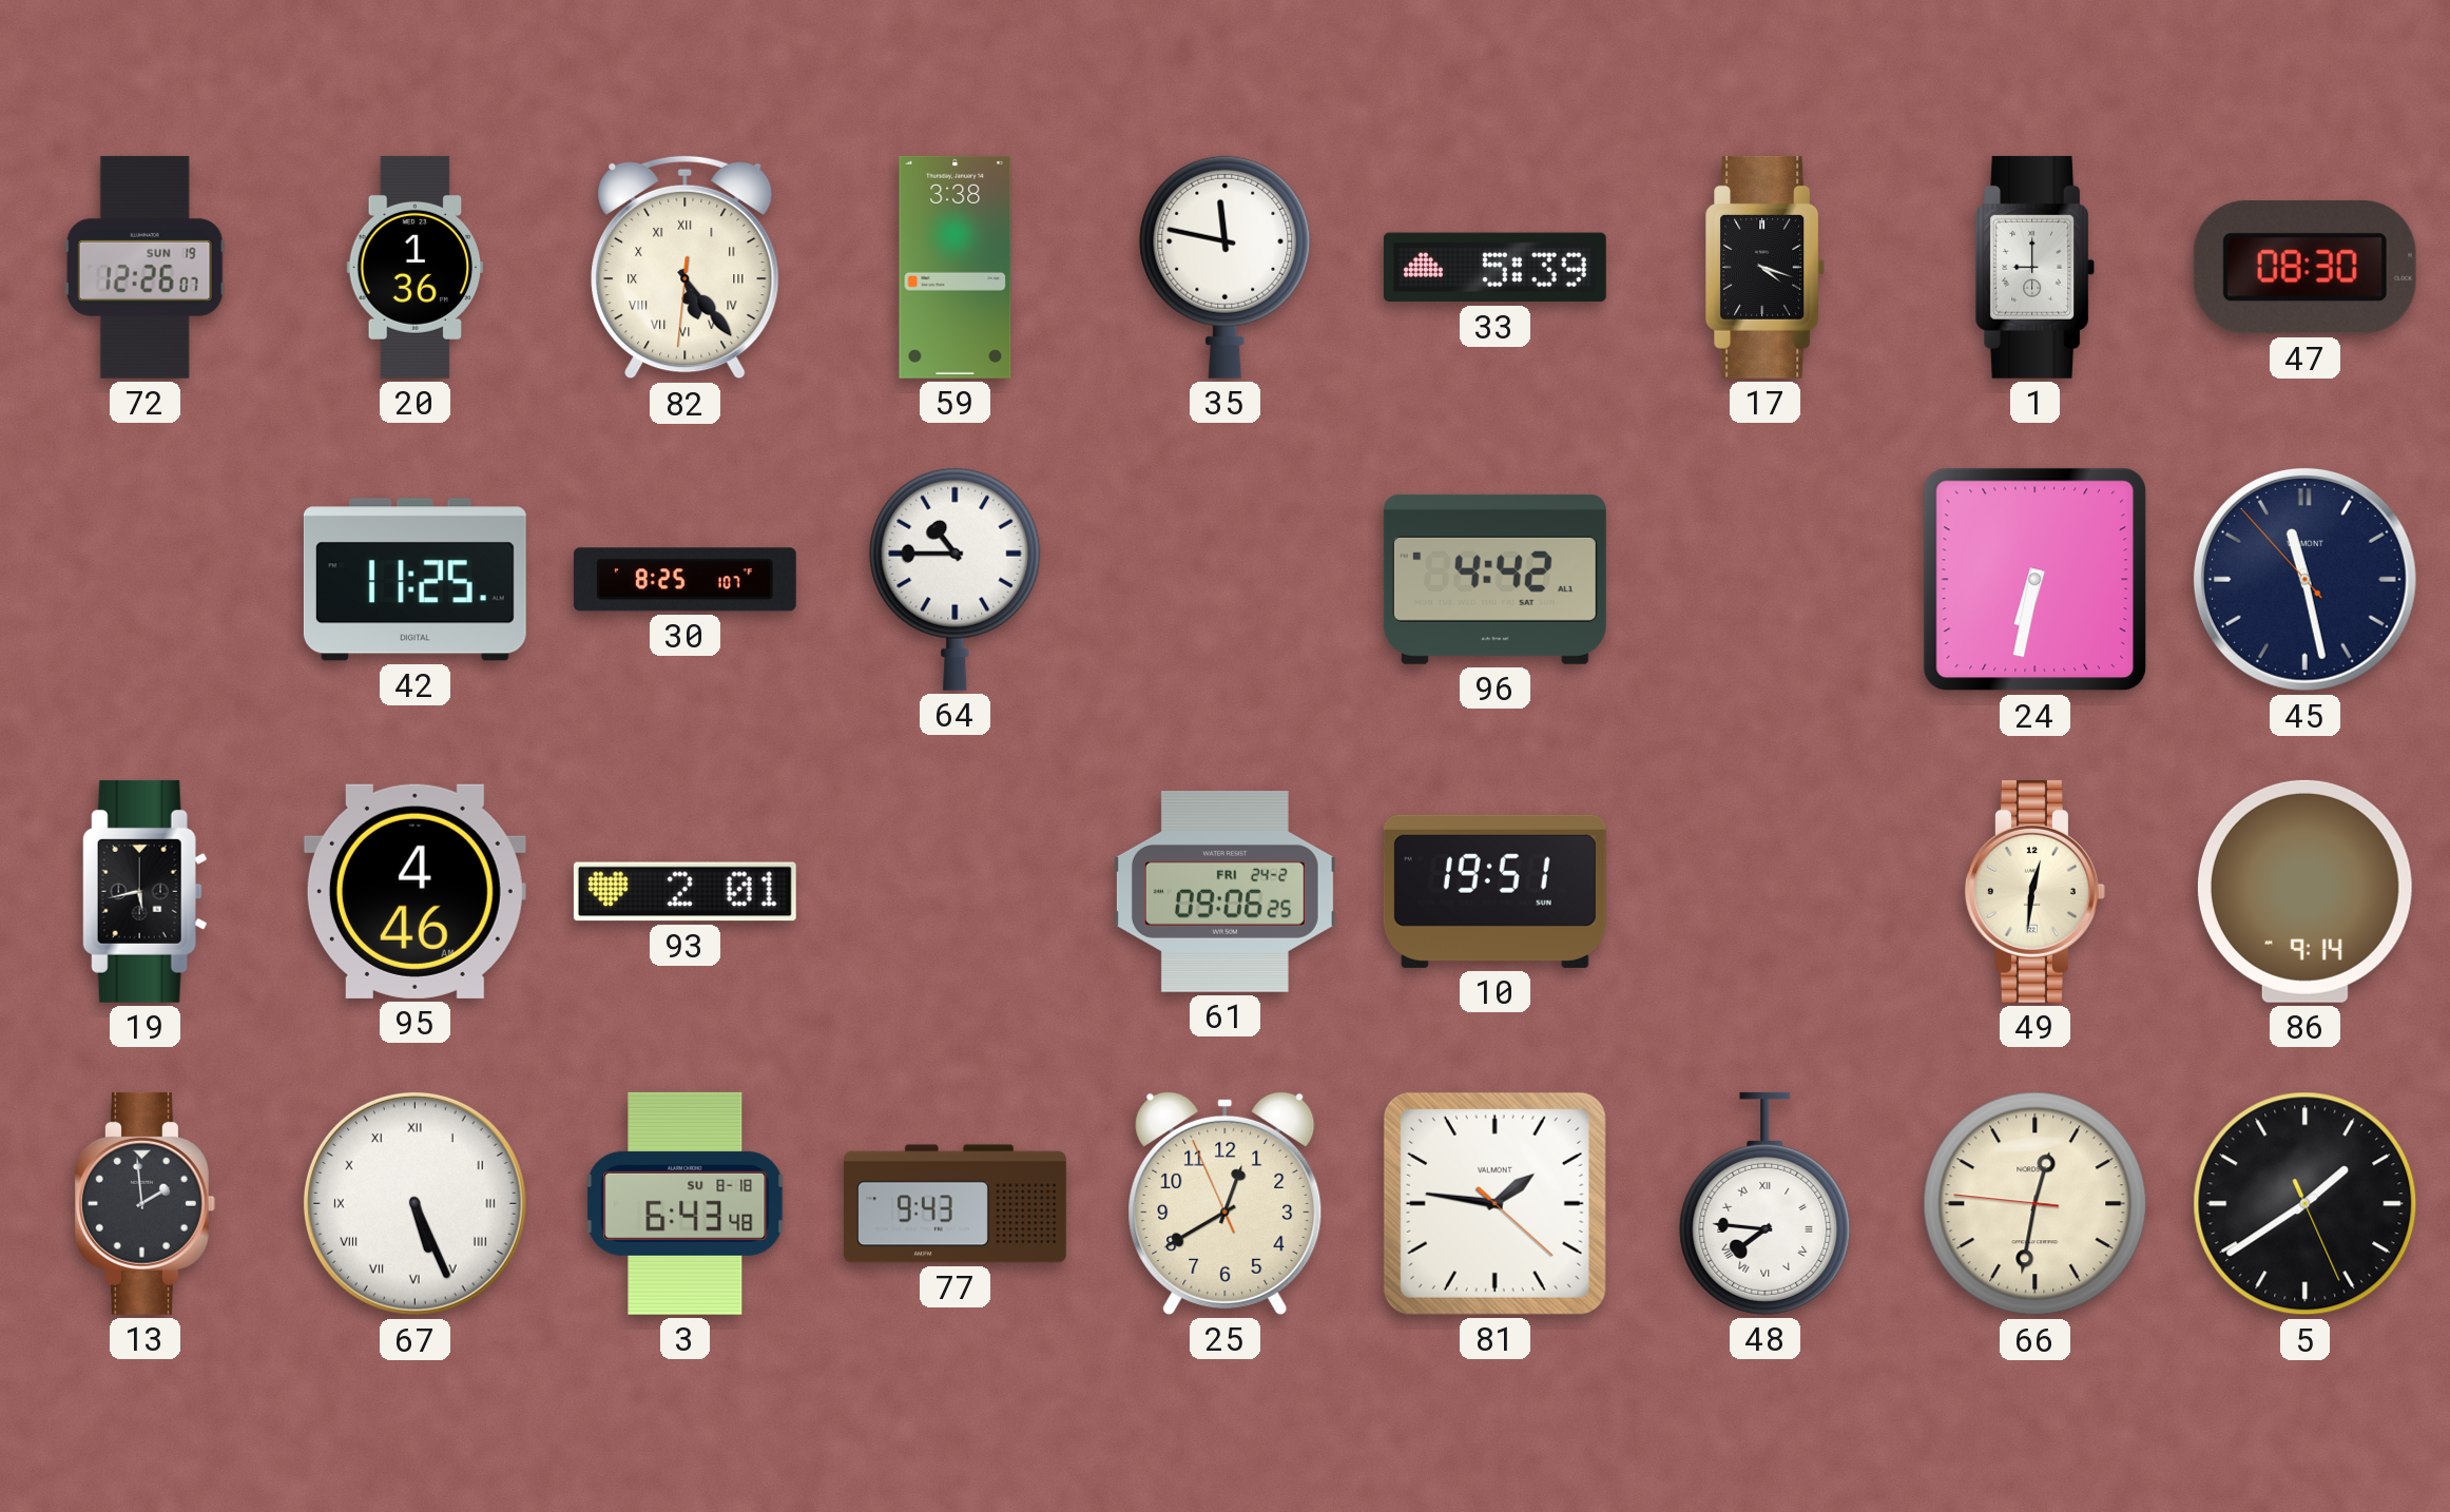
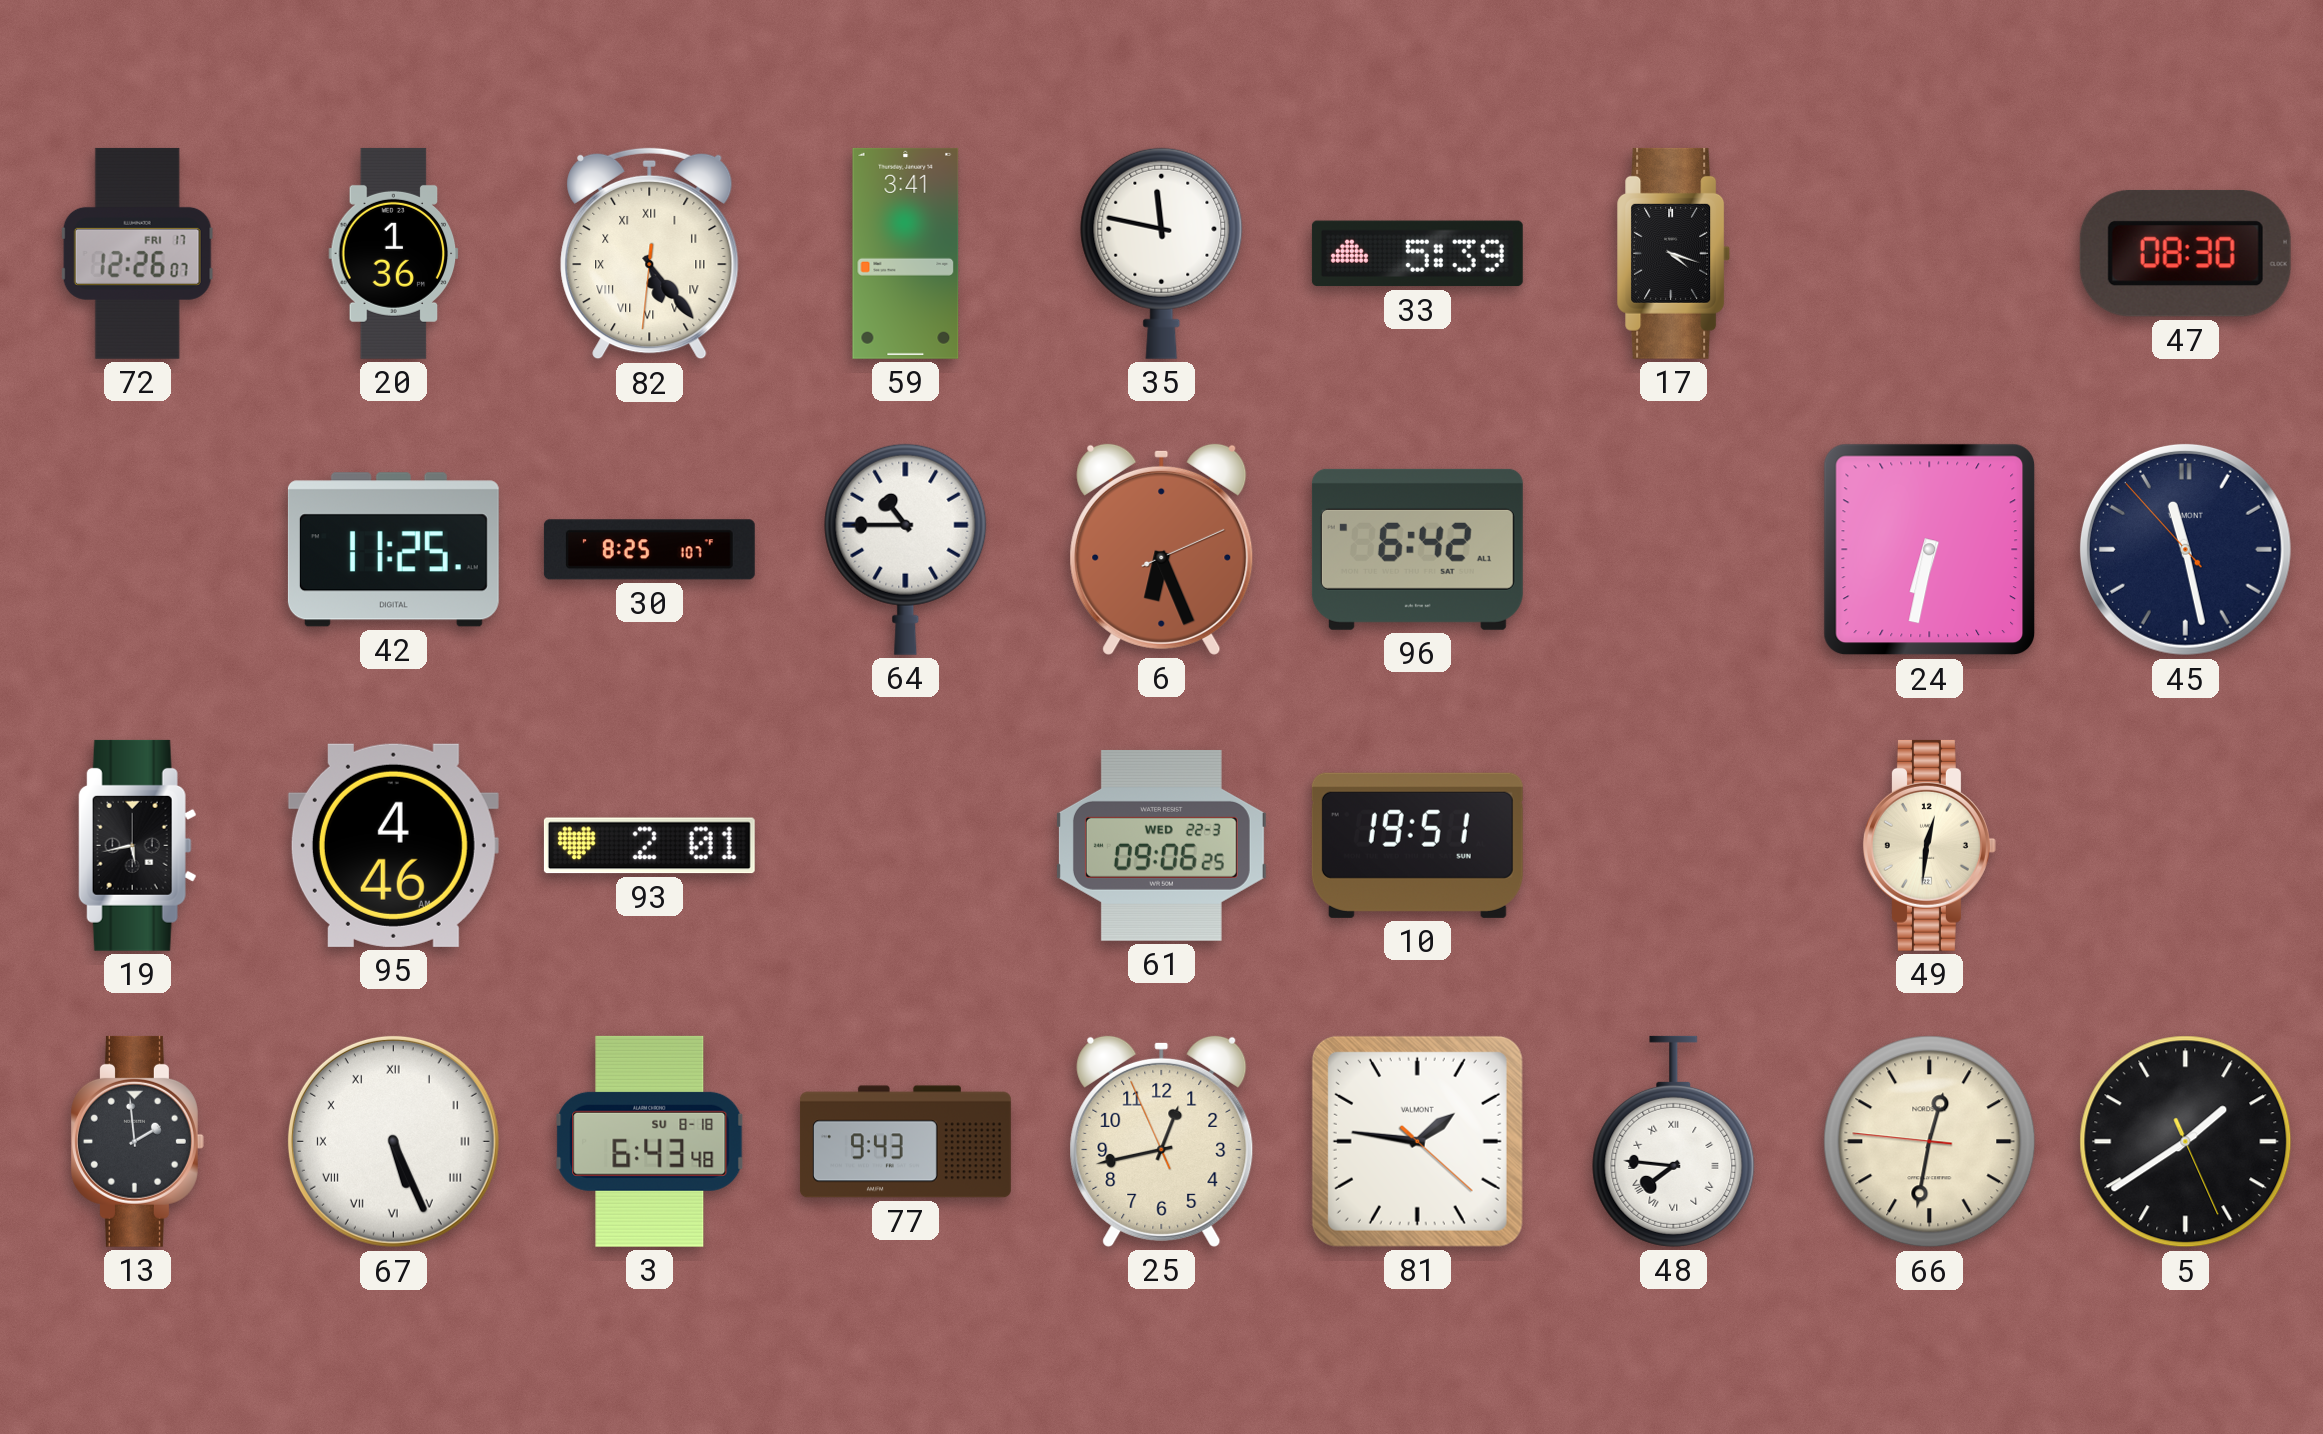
72 date: SUN 19 -> FRI 17
59: 3:38 -> 3:41
1: 9:00 -> none
6: none -> 6:26
96: 4:42 -> 6:42
61 date: FRI 24-2 -> WED 22-3
86: 9:14 -> none
25: 12:39 -> 12:42
